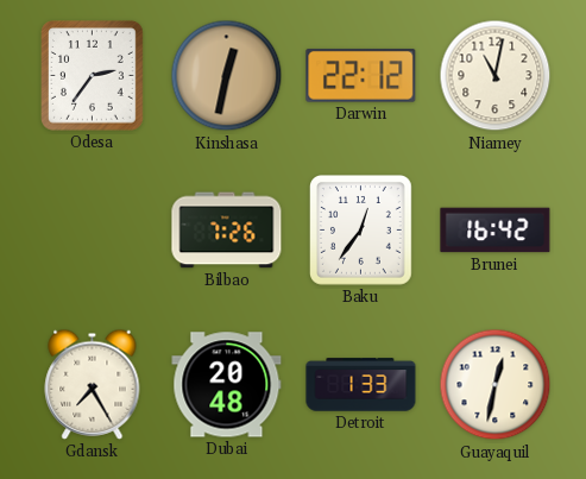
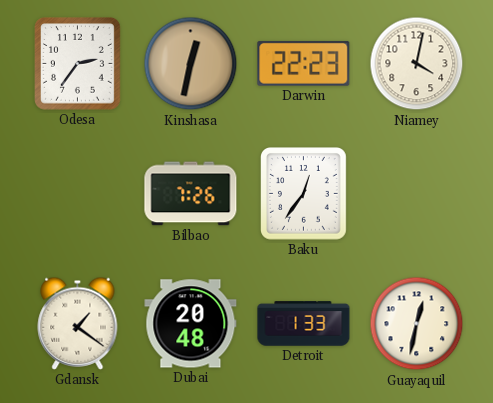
Darwin: 22:12 -> 22:23
Niamey: 11:02 -> 4:02
Brunei: 16:42 -> none
Gdansk: 7:25 -> 1:21
